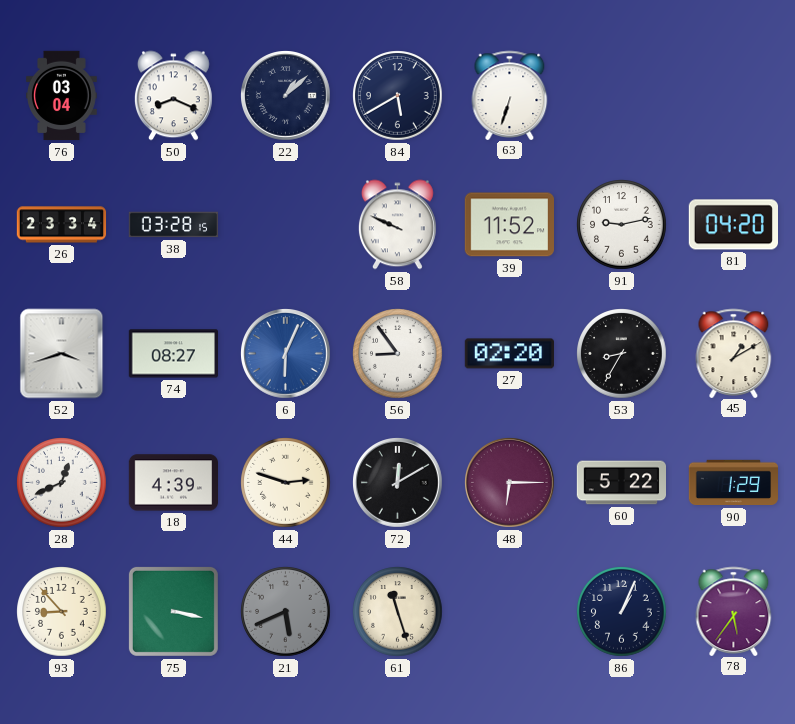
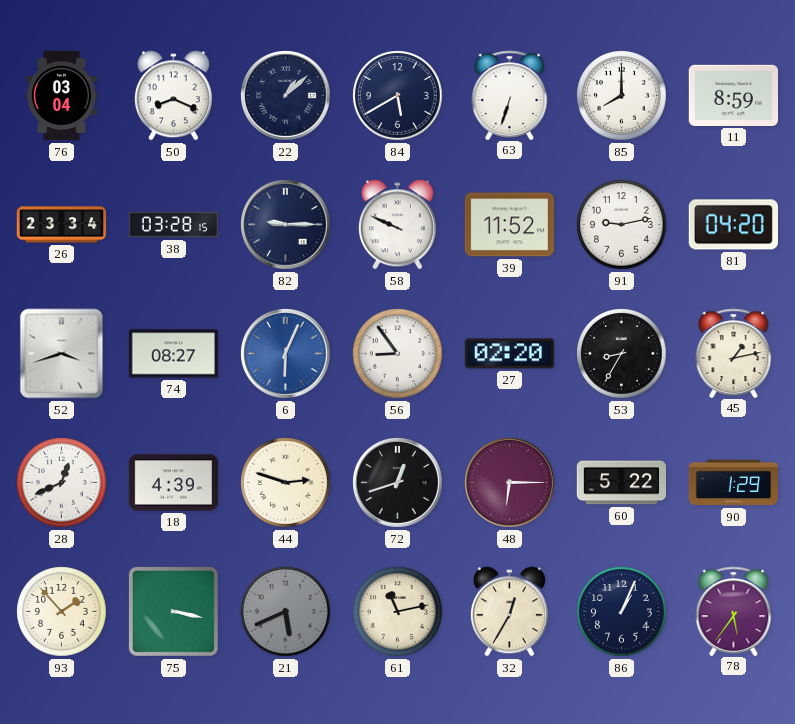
85: none -> 8:00
11: none -> 8:59
82: none -> 9:15
45: 1:10 -> 1:13
72: 12:10 -> 12:42
93: 8:53 -> 1:53
61: 11:27 -> 11:13
32: none -> 12:35
